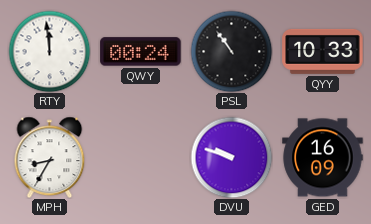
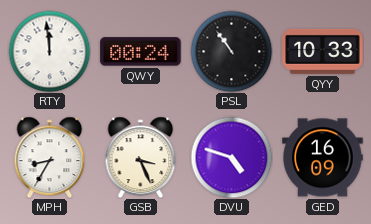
GSB: none -> 3:26
DVU: 9:48 -> 4:48
